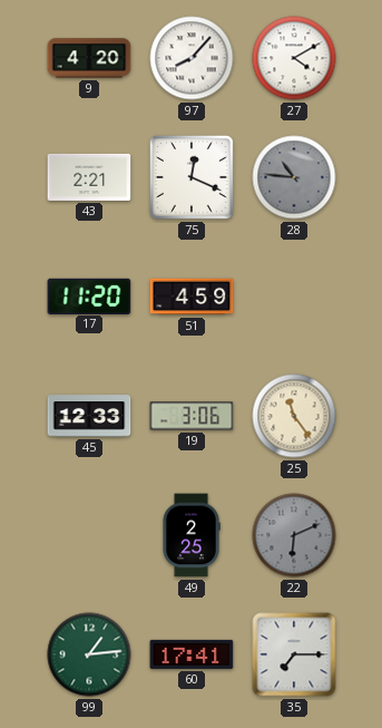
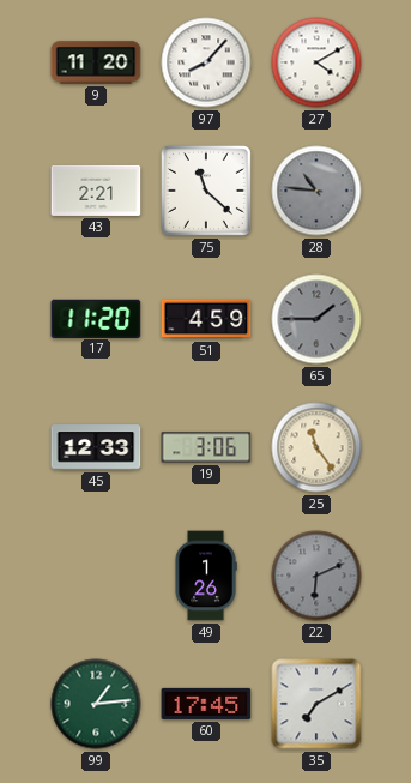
9: 4:20 -> 11:20
75: 12:19 -> 11:22
65: none -> 1:45
49: 2:25 -> 1:26
60: 17:41 -> 17:45
35: 7:15 -> 7:10
